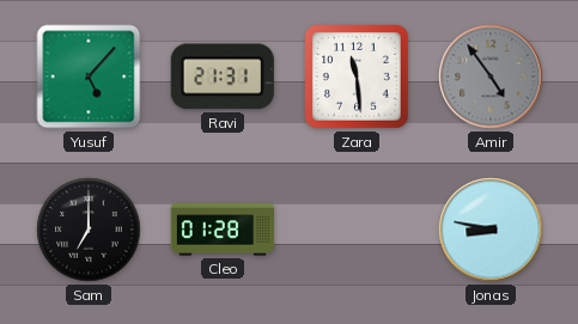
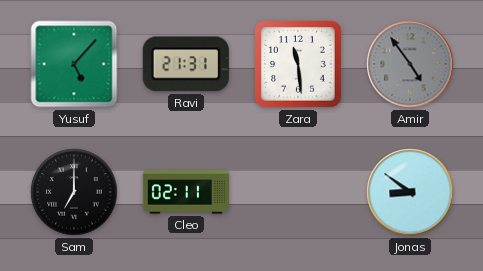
Cleo: 01:28 -> 02:11
Jonas: 8:47 -> 8:51
